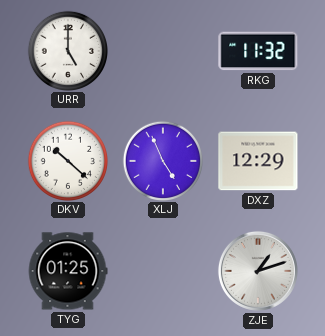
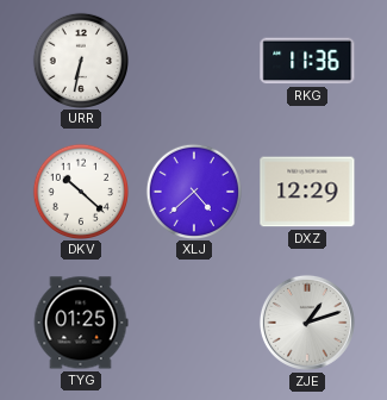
URR: 5:00 -> 6:32
RKG: 11:32 -> 11:36
XLJ: 4:56 -> 4:38
